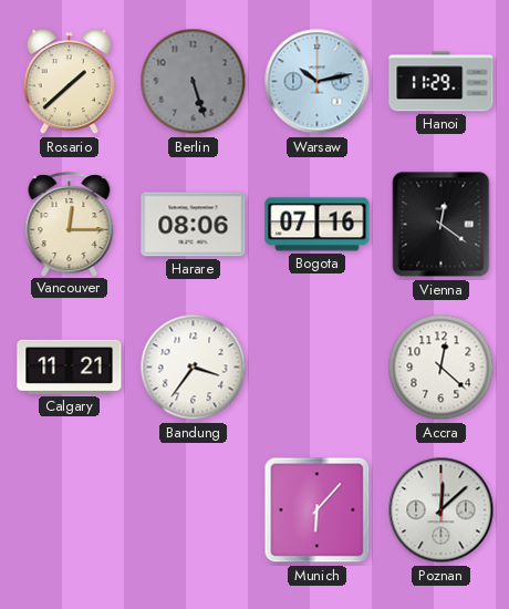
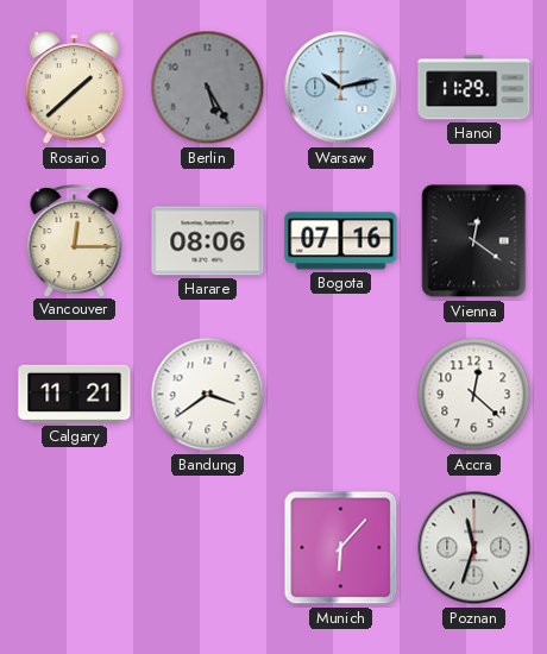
Berlin: 5:27 -> 5:25
Bandung: 3:36 -> 3:39
Poznan: 12:08 -> 11:33
